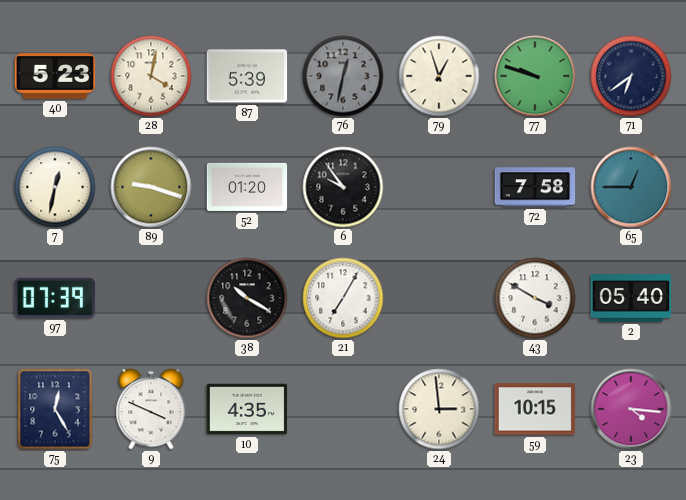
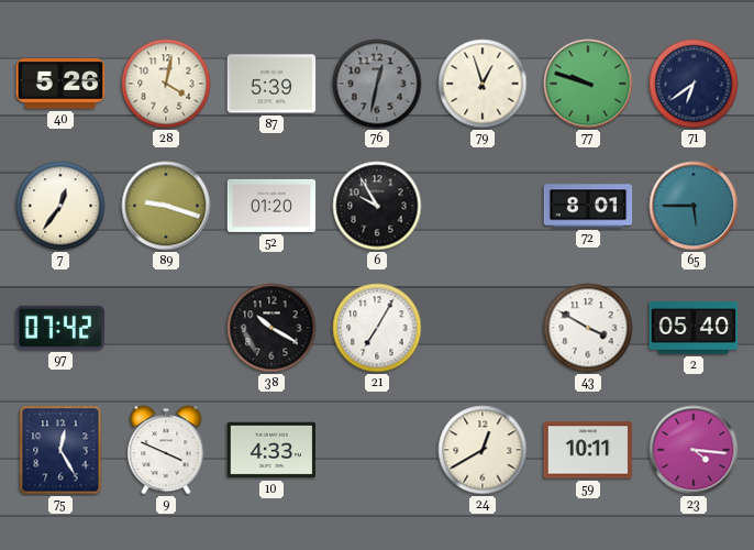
40: 5:23 -> 5:26
7: 12:32 -> 12:36
6: 9:54 -> 9:55
72: 7:58 -> 8:01
65: 12:45 -> 5:45
97: 07:39 -> 07:42
10: 4:35 -> 4:33
24: 2:59 -> 12:40
59: 10:15 -> 10:11
